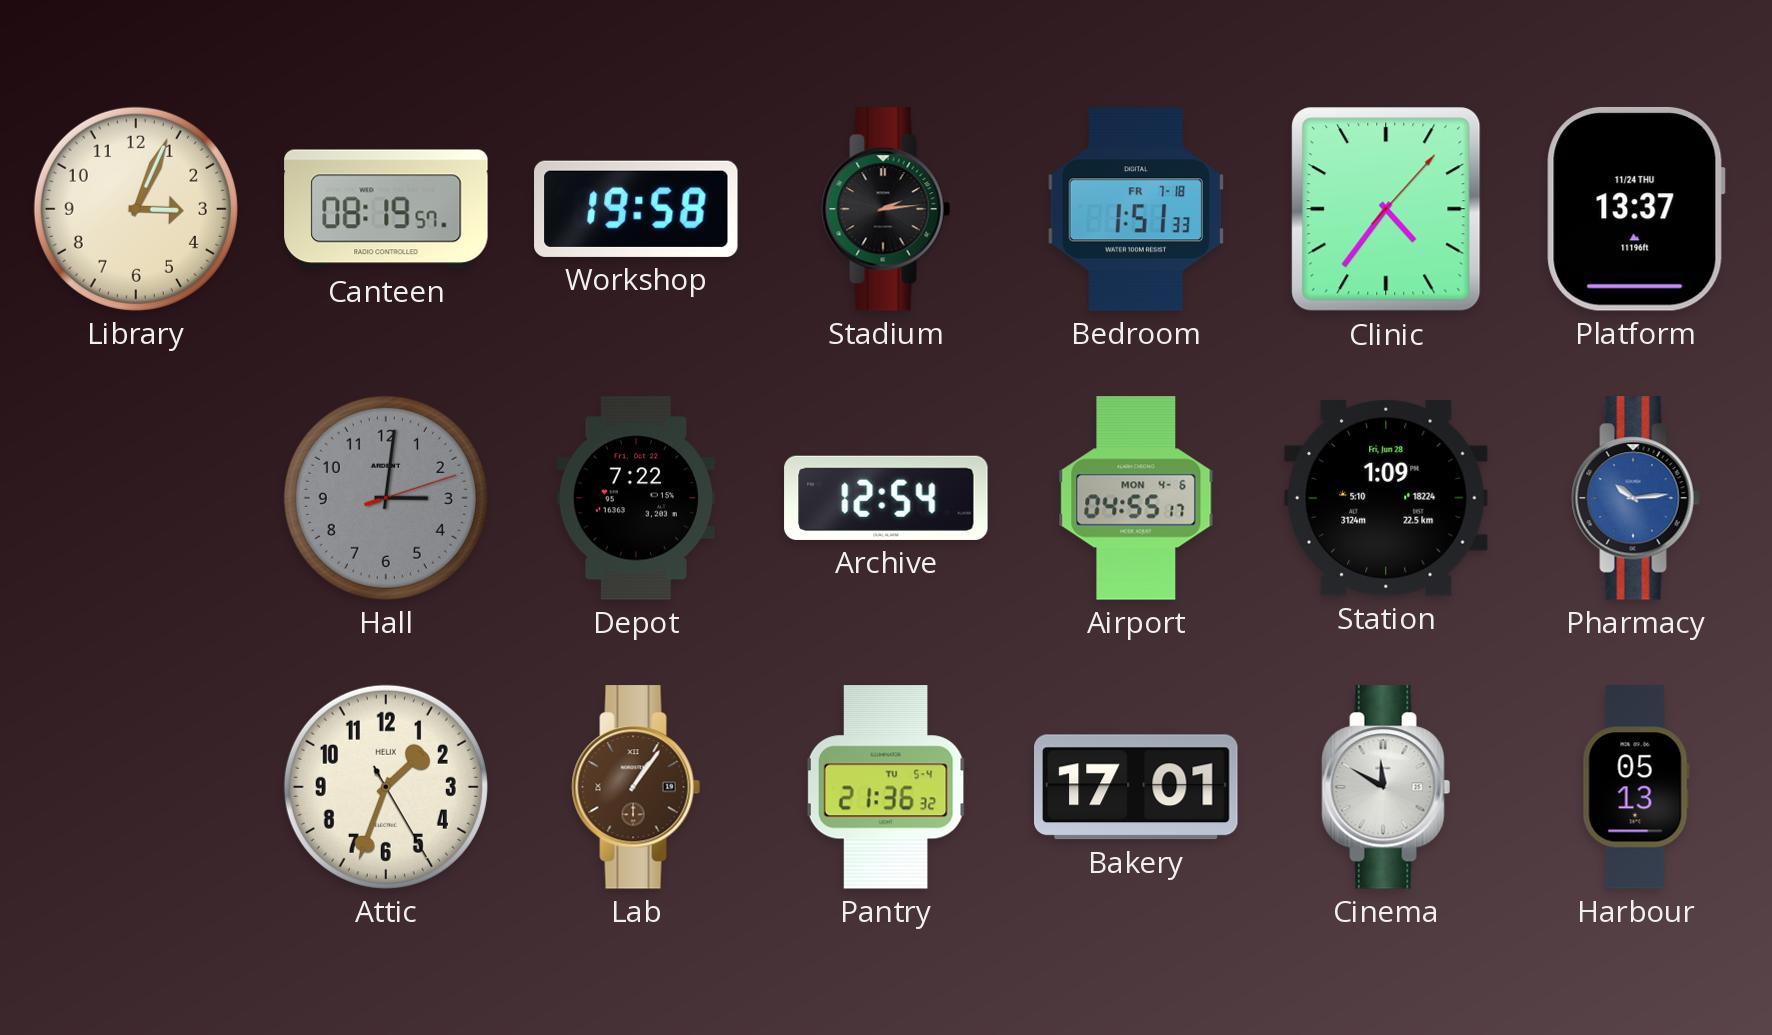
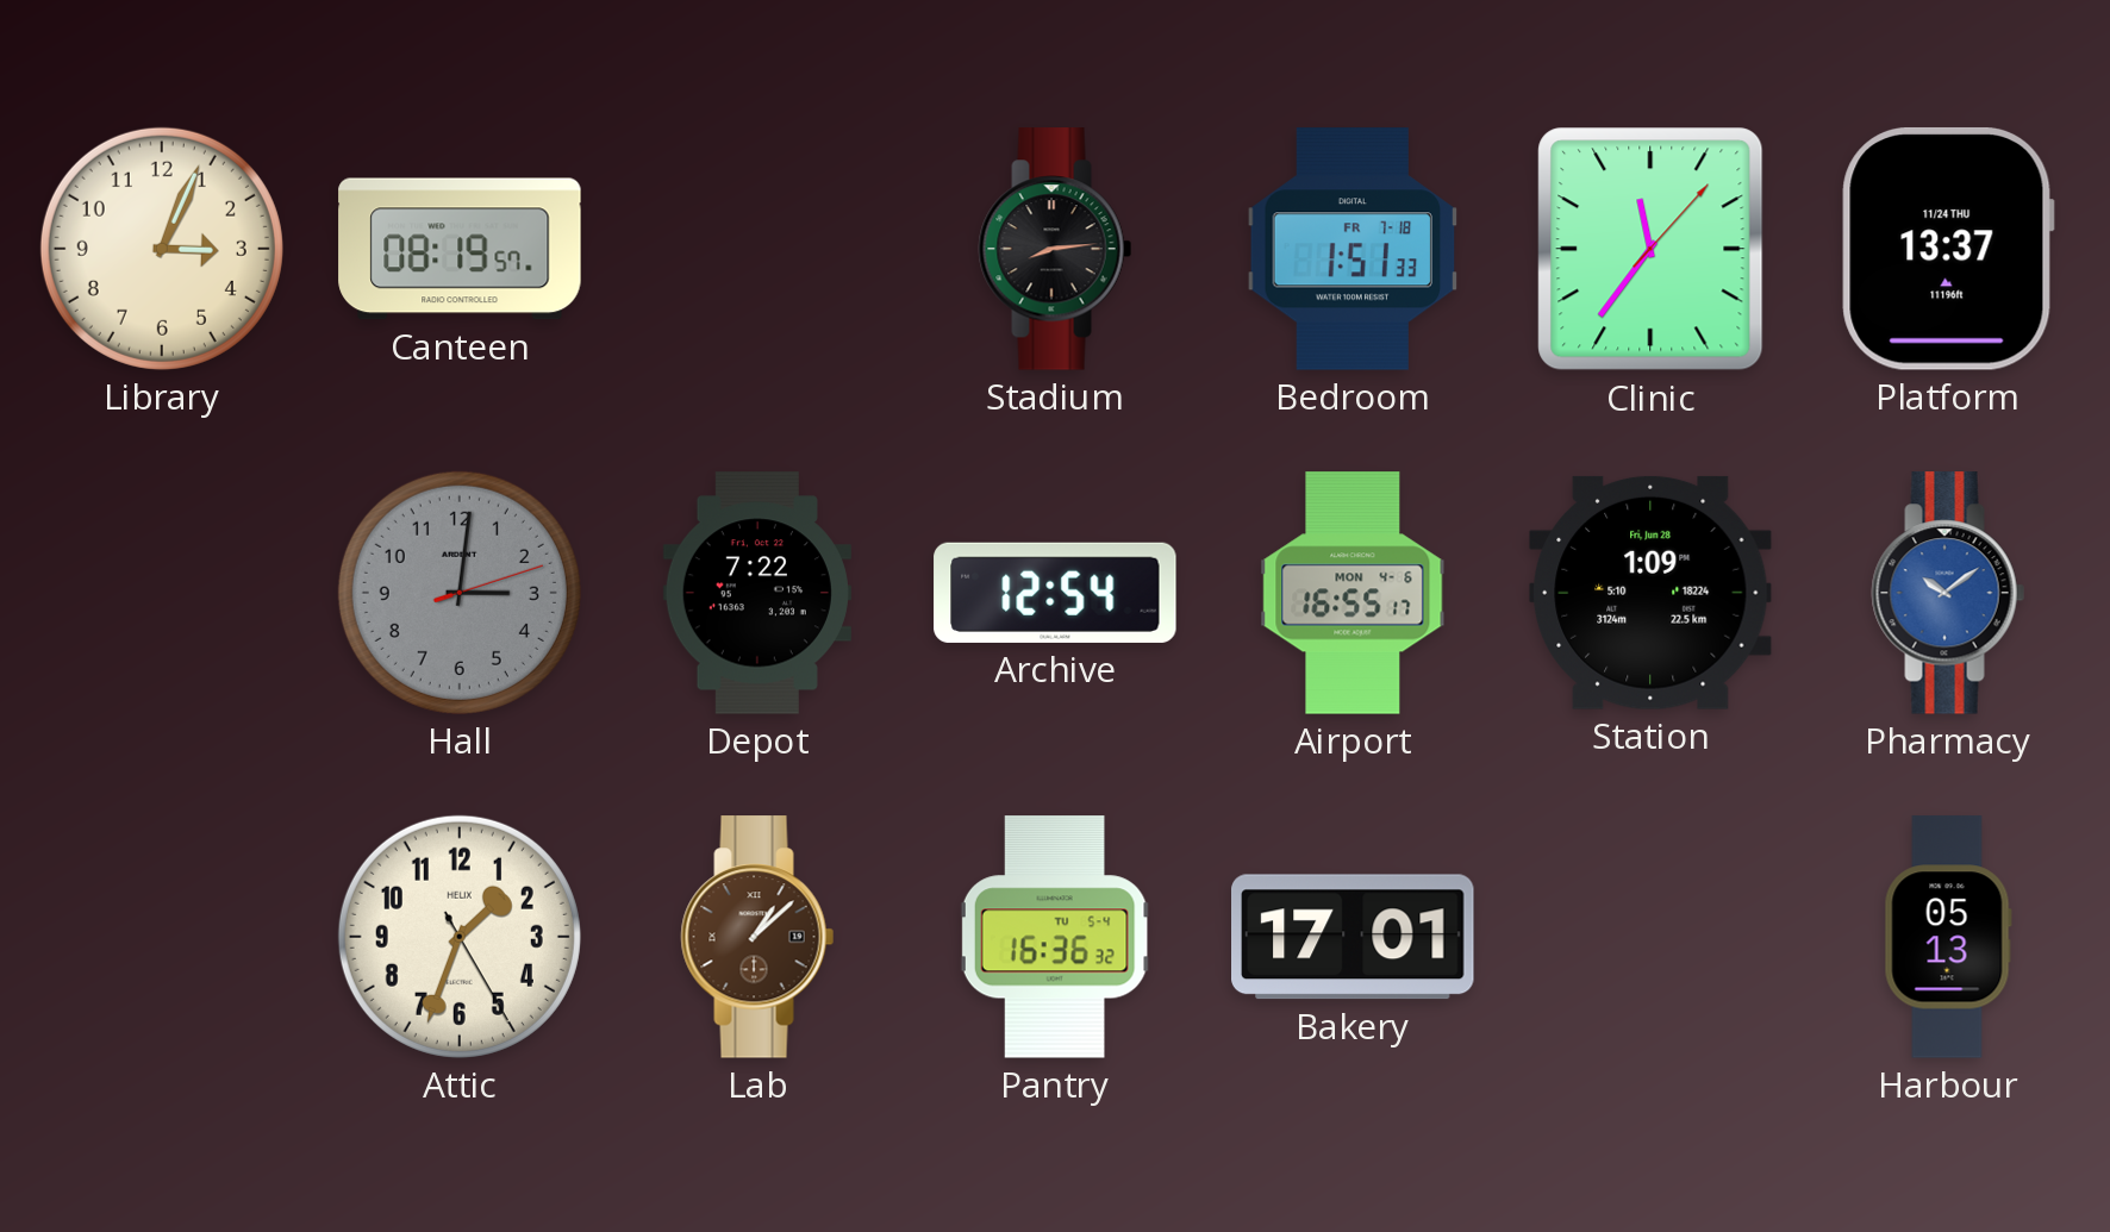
Workshop: 19:58 -> none
Stadium: 2:14 -> 8:14
Clinic: 4:36 -> 11:36
Airport: 04:55 -> 16:55
Pharmacy: 10:14 -> 10:09
Lab: 1:06 -> 1:08
Pantry: 21:36 -> 16:36
Cinema: 11:50 -> none
